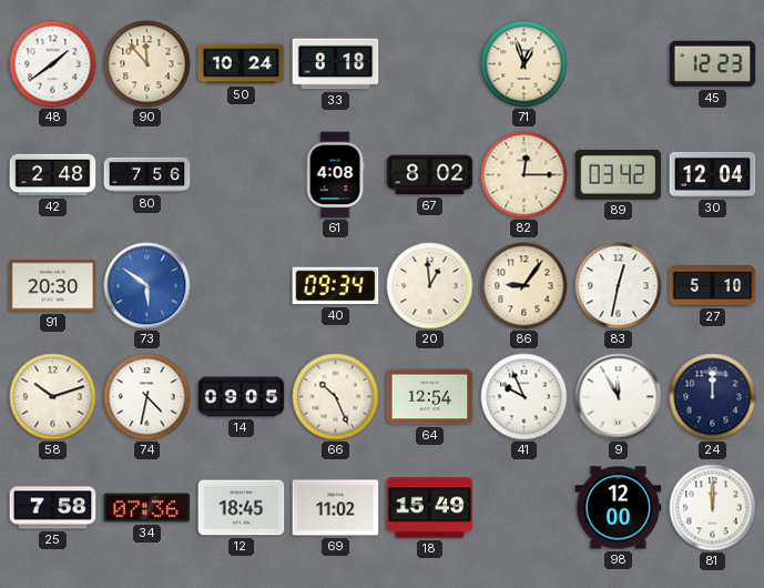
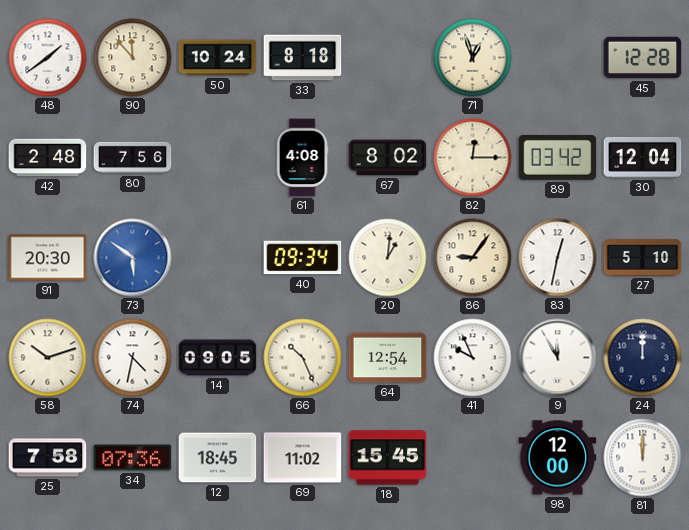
45: 12:23 -> 12:28
20: 12:59 -> 1:01
18: 15:49 -> 15:45
